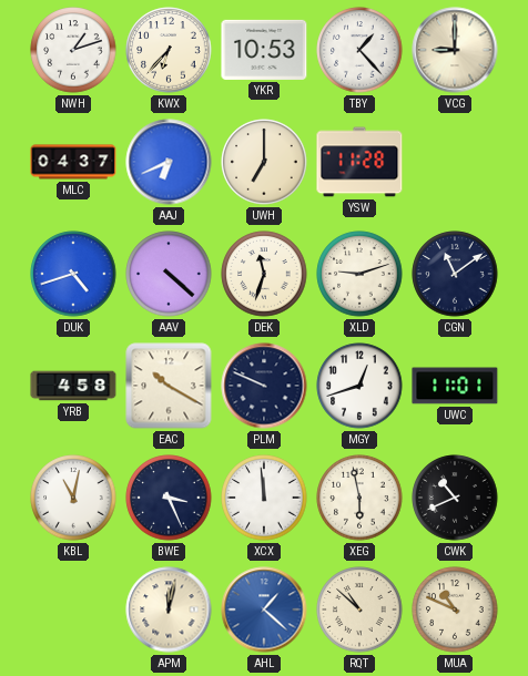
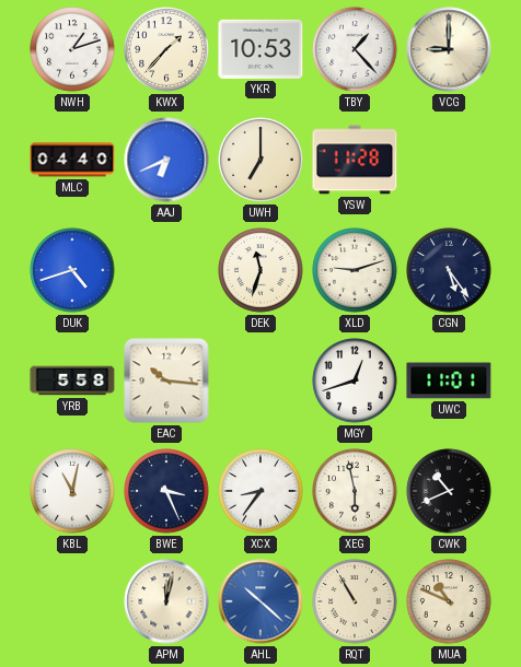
KWX: 6:37 -> 1:37
MLC: 04:37 -> 04:40
AAV: 4:22 -> none
CGN: 11:09 -> 5:24
YRB: 4:58 -> 5:58
EAC: 10:20 -> 10:16
PLM: 9:49 -> none
XCX: 11:59 -> 8:36
AHL: 1:22 -> 10:22
RQT: 10:52 -> 10:55
